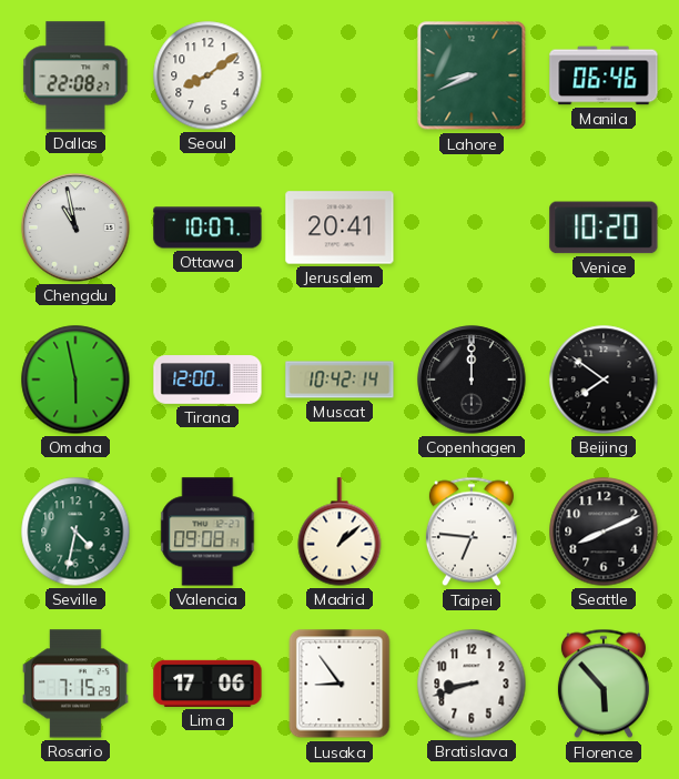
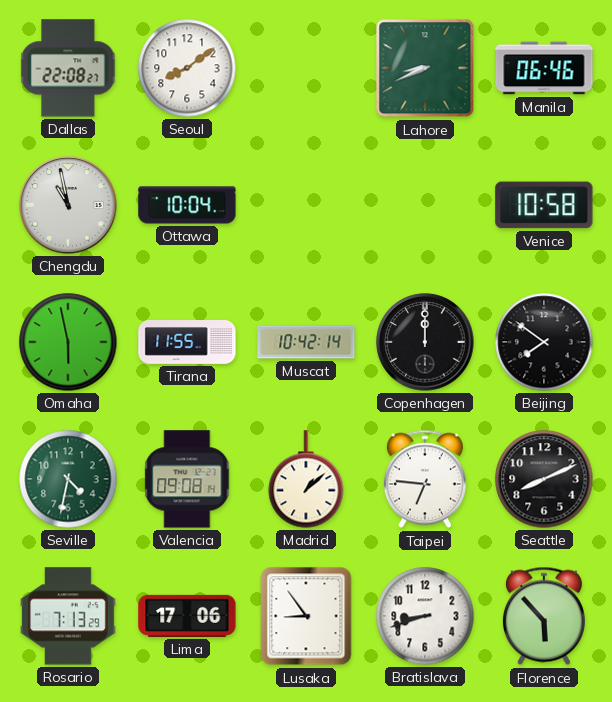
Ottawa: 10:07 -> 10:04
Jerusalem: 20:41 -> none
Venice: 10:20 -> 10:58
Tirana: 12:00 -> 11:55
Rosario: 7:15 -> 7:13
